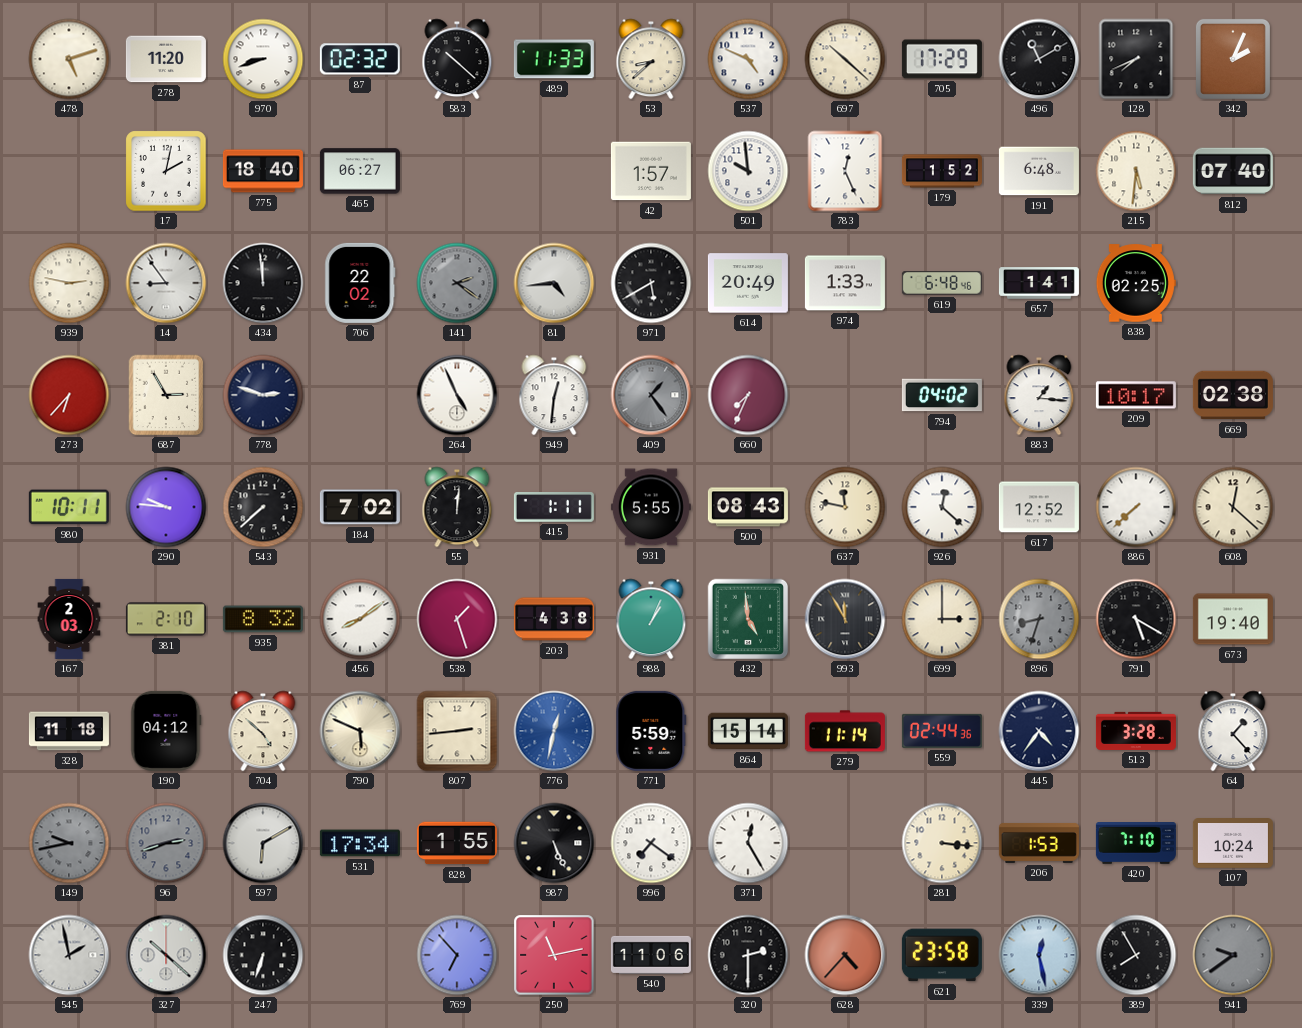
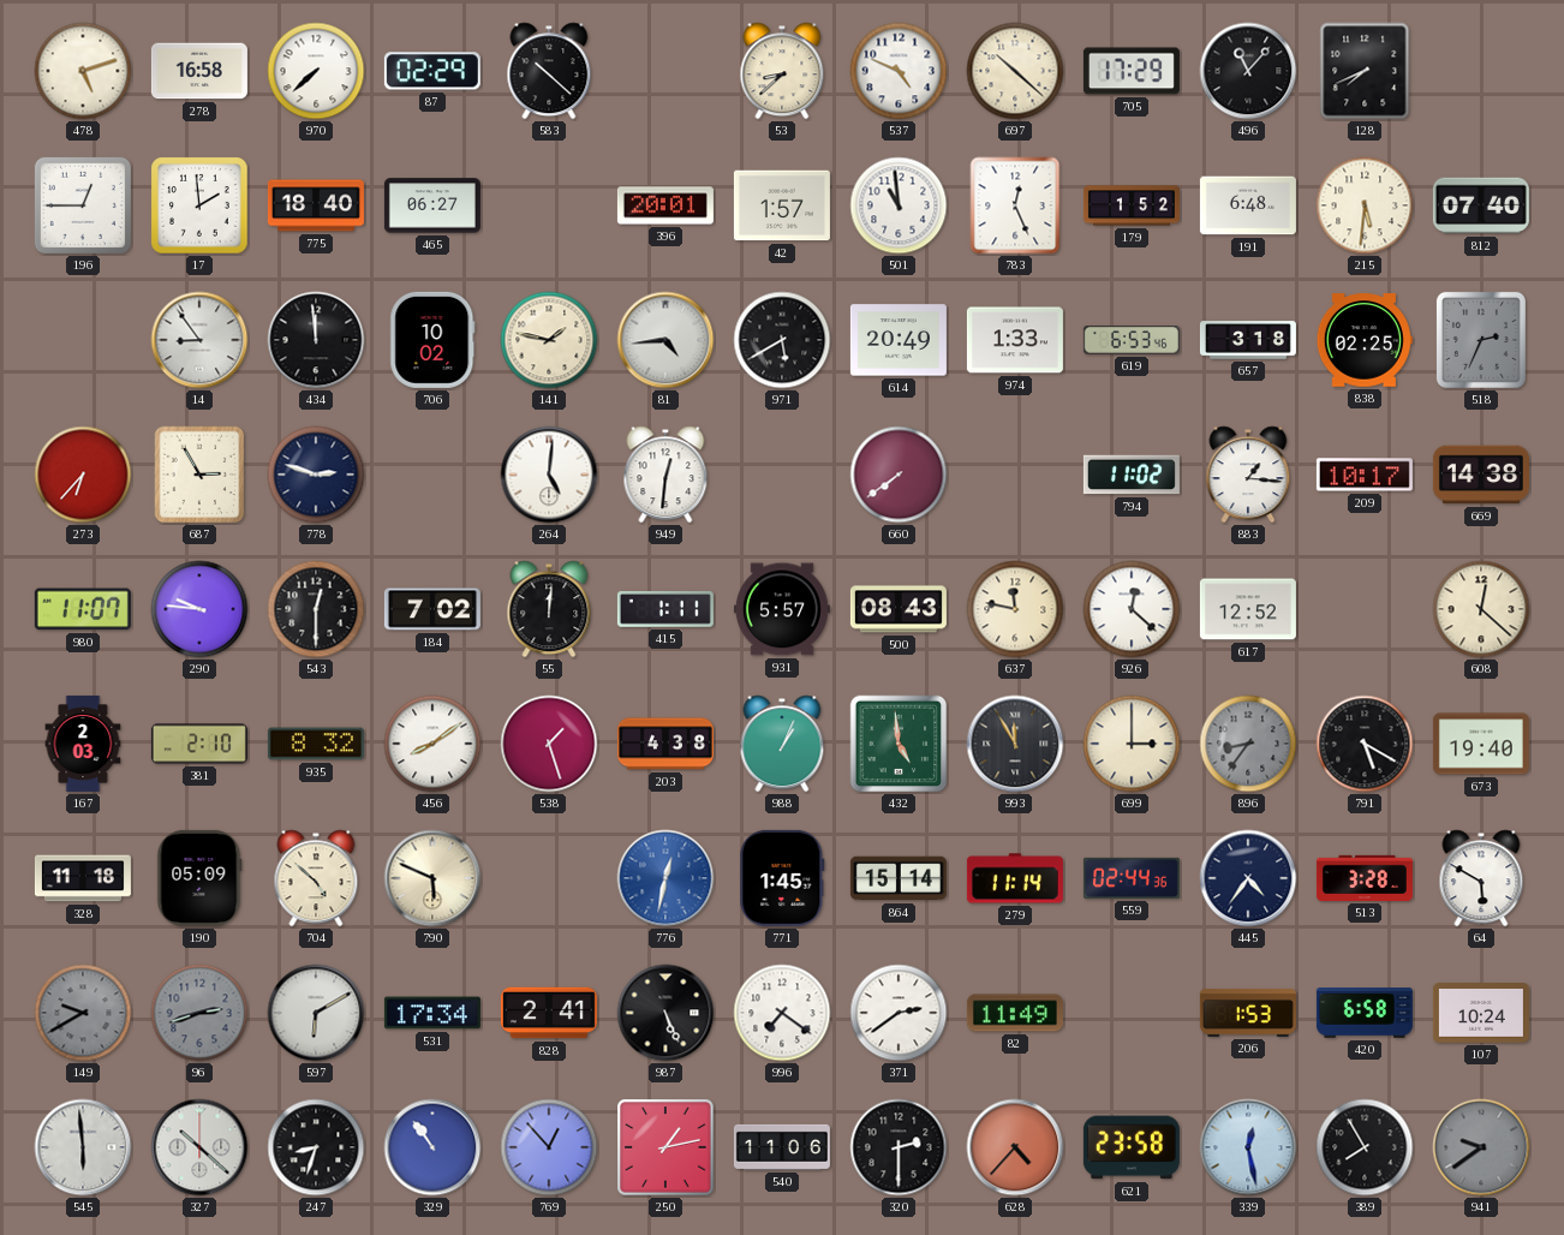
278: 11:20 -> 16:58
970: 8:42 -> 7:38
87: 02:32 -> 02:29
489: 11:33 -> none
496: 11:10 -> 11:07
342: 2:04 -> none
196: none -> 12:45
17: 2:02 -> 1:59
396: none -> 20:01
501: 9:59 -> 10:59
939: 2:47 -> none
706: 22:02 -> 10:02
141: 2:21 -> 1:47
141 dial: grey -> cream
619: 6:48 -> 6:53
657: 1:41 -> 3:18
518: none -> 2:34
264: 4:56 -> 5:01
409: 1:24 -> none
660: 7:34 -> 7:39
794: 04:02 -> 11:02
669: 02:38 -> 14:38
980: 10:11 -> 11:07
543: 7:38 -> 12:30
931: 5:55 -> 5:57
886: 7:38 -> none
896: 8:33 -> 8:36
190: 04:12 -> 05:09
807: 2:44 -> none
771: 5:59 -> 1:45
64: 1:23 -> 5:50
149: 9:43 -> 9:40
828: 1:55 -> 2:41
371: 12:25 -> 2:39
82: none -> 11:49
281: 3:16 -> none
420: 7:10 -> 6:58
545: 1:58 -> 5:59
247: 6:33 -> 8:33
329: none -> 10:54
769: 6:53 -> 12:53
250: 11:13 -> 1:13
